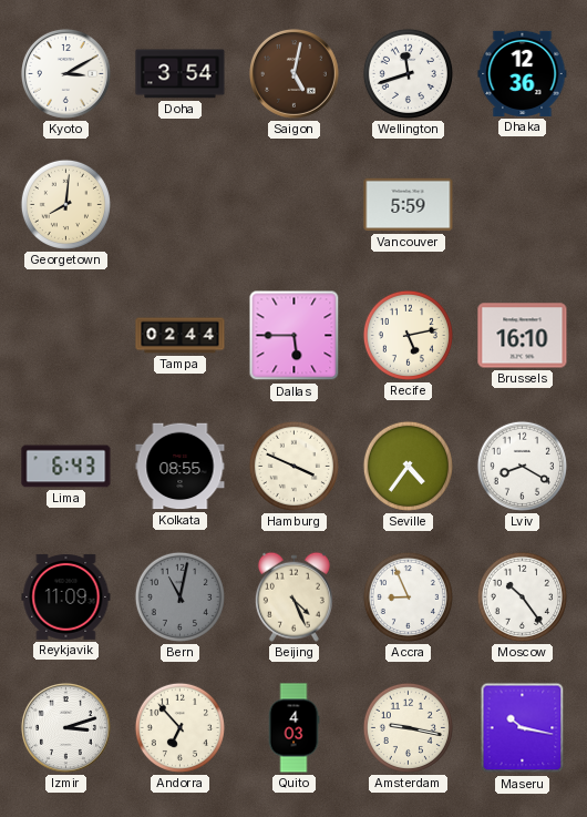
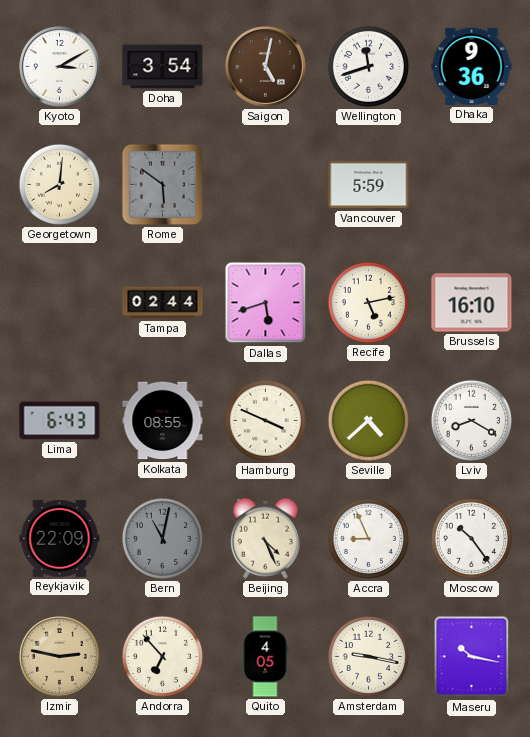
Dhaka: 12:36 -> 9:36
Rome: none -> 5:51
Dallas: 5:45 -> 5:42
Seville: 4:36 -> 4:38
Reykjavik: 11:09 -> 22:09
Izmir: 3:12 -> 2:47
Izmir dial: white -> champagne
Quito: 4:03 -> 4:05
